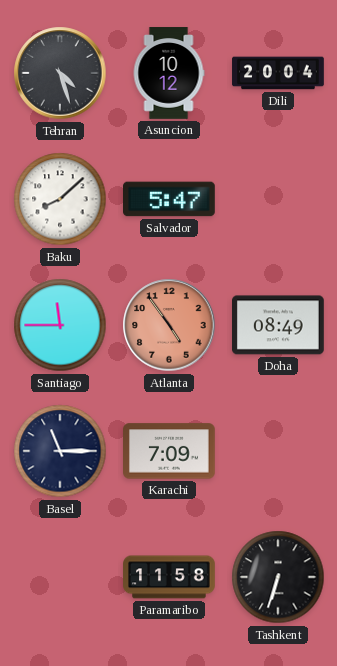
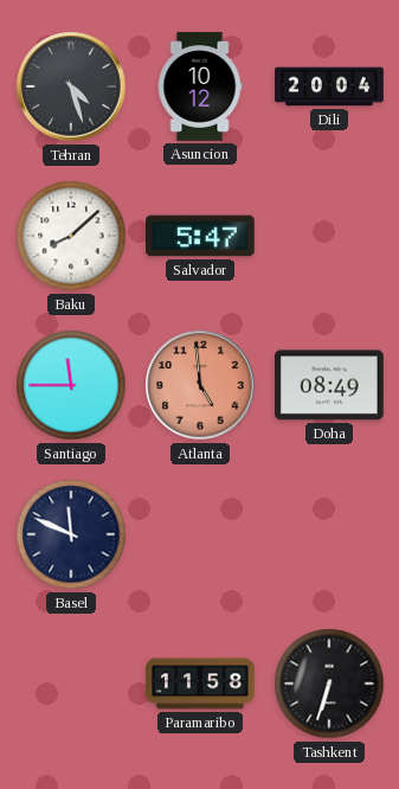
Atlanta: 4:54 -> 4:59
Basel: 11:15 -> 11:49
Karachi: 7:09 -> none
